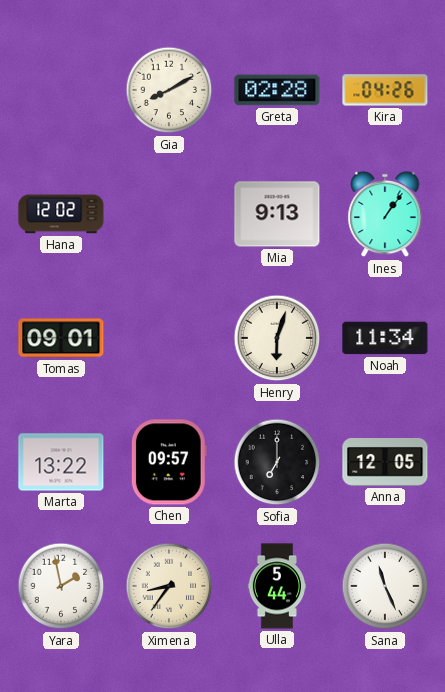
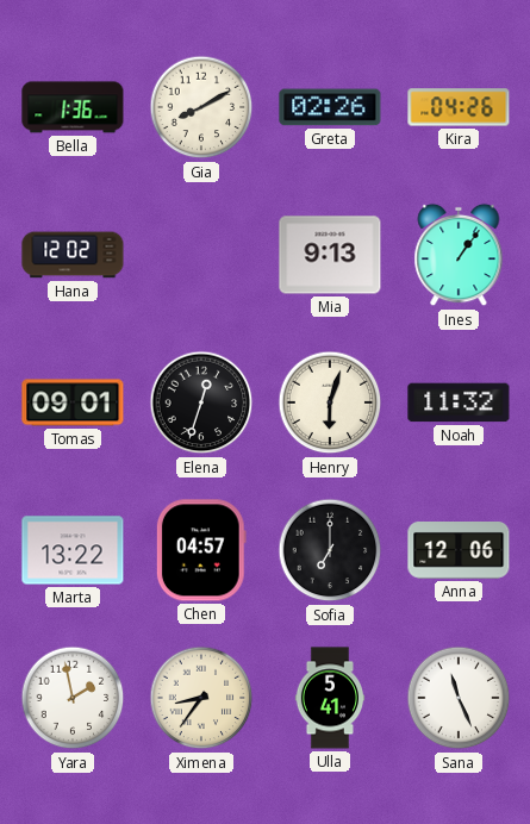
Bella: none -> 1:36
Greta: 02:28 -> 02:26
Elena: none -> 12:33
Noah: 11:34 -> 11:32
Chen: 09:57 -> 04:57
Anna: 12:05 -> 12:06
Ulla: 5:44 -> 5:41
